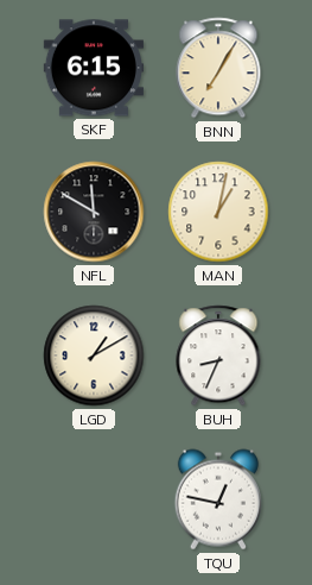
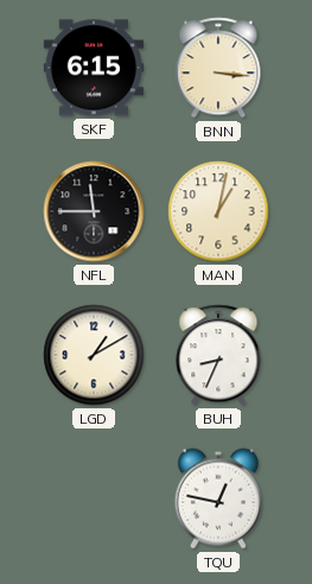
BNN: 7:05 -> 3:16
NFL: 11:50 -> 11:45
